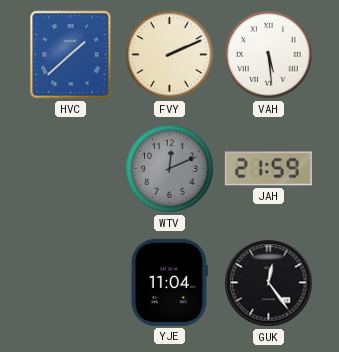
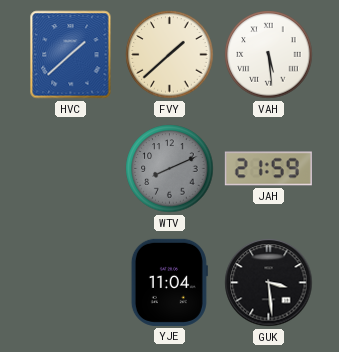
FVY: 2:11 -> 1:38
WTV: 12:11 -> 8:11
GUK: 12:24 -> 3:29
